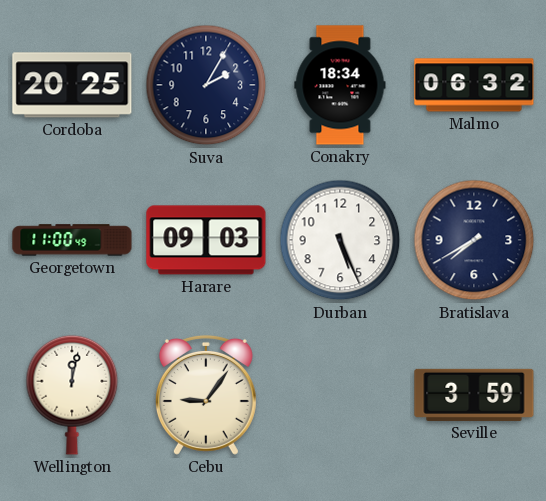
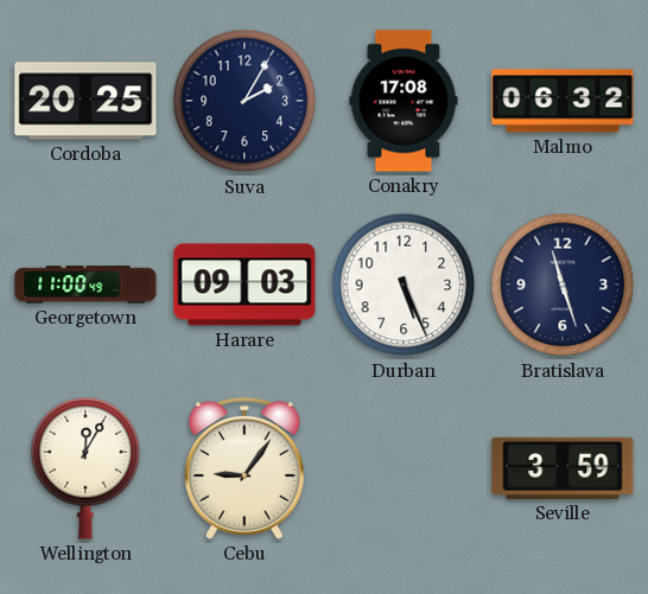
Conakry: 18:34 -> 17:08
Bratislava: 7:40 -> 11:27
Wellington: 12:02 -> 12:05
